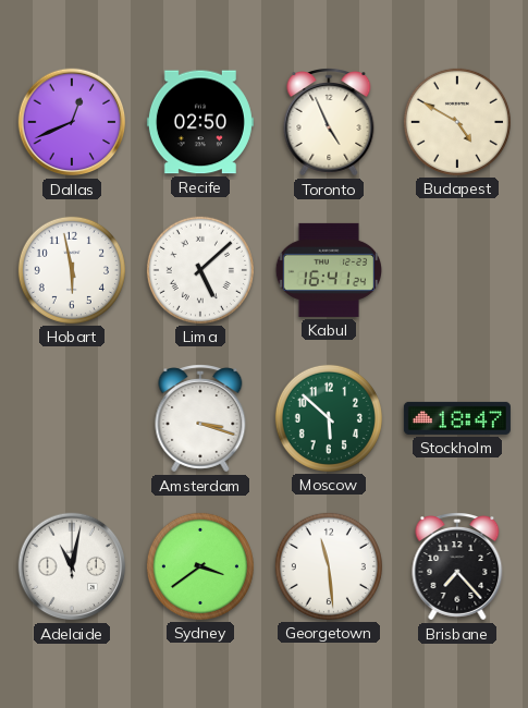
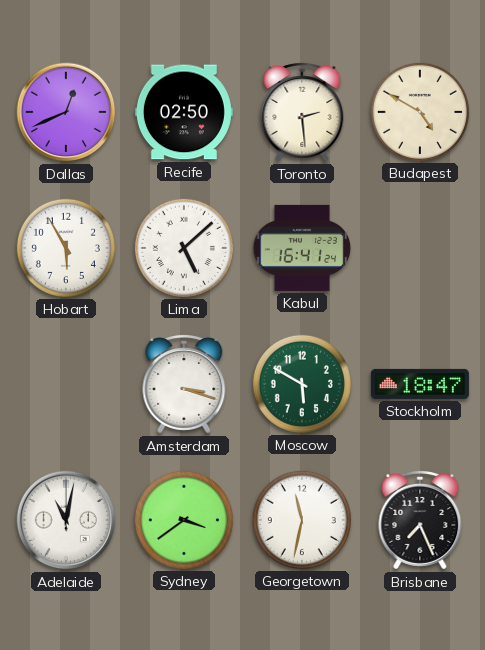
Toronto: 4:56 -> 2:29
Hobart: 5:58 -> 5:55
Moscow: 5:52 -> 5:50
Georgetown: 11:29 -> 11:32
Brisbane: 7:23 -> 7:26
